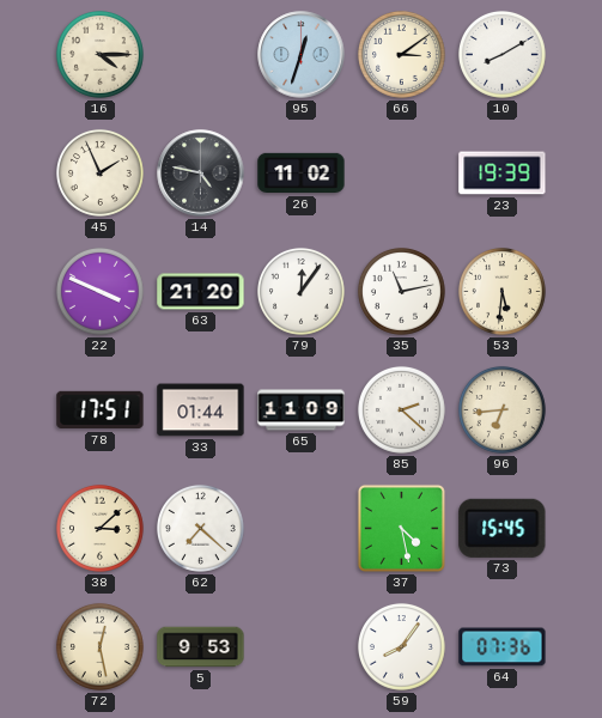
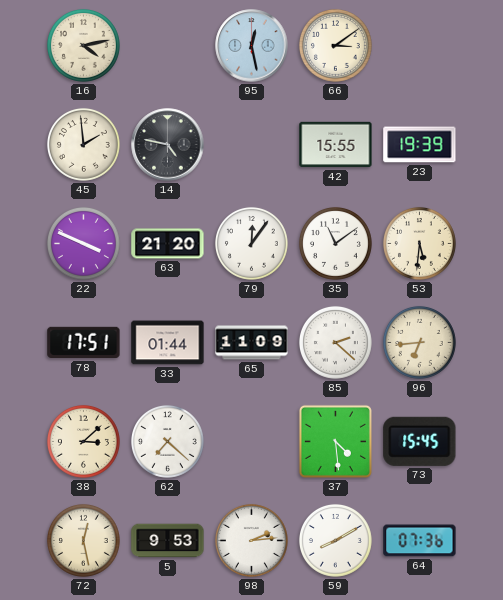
16: 4:15 -> 4:13
95: 12:33 -> 12:28
10: 8:10 -> none
45: 1:56 -> 1:59
26: 11:02 -> none
42: none -> 15:55
35: 11:13 -> 11:09
37: 4:28 -> 4:29
98: none -> 2:14
59: 8:06 -> 8:10
